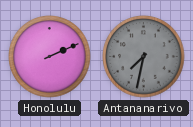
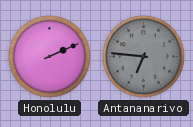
Antananarivo: 7:32 -> 6:46
